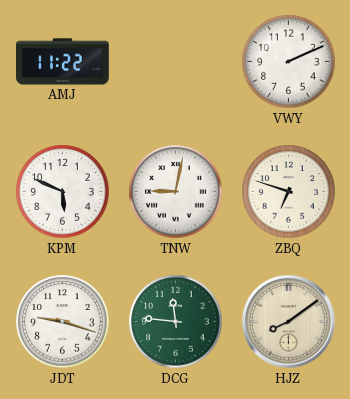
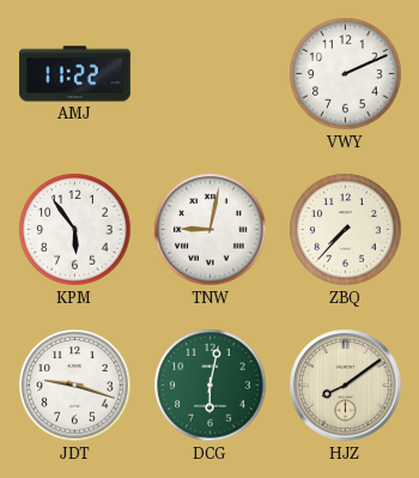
KPM: 5:49 -> 5:54
ZBQ: 6:48 -> 7:37
DCG: 11:46 -> 6:02
